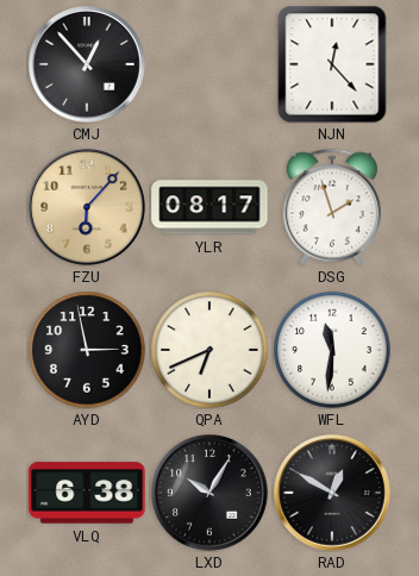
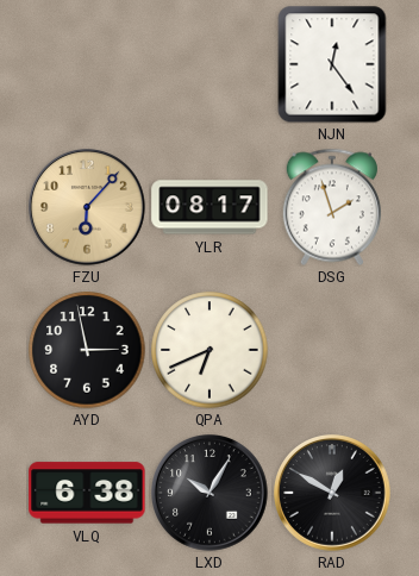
CMJ: 12:53 -> none
NJN: 12:23 -> 12:24
WFL: 11:31 -> none
